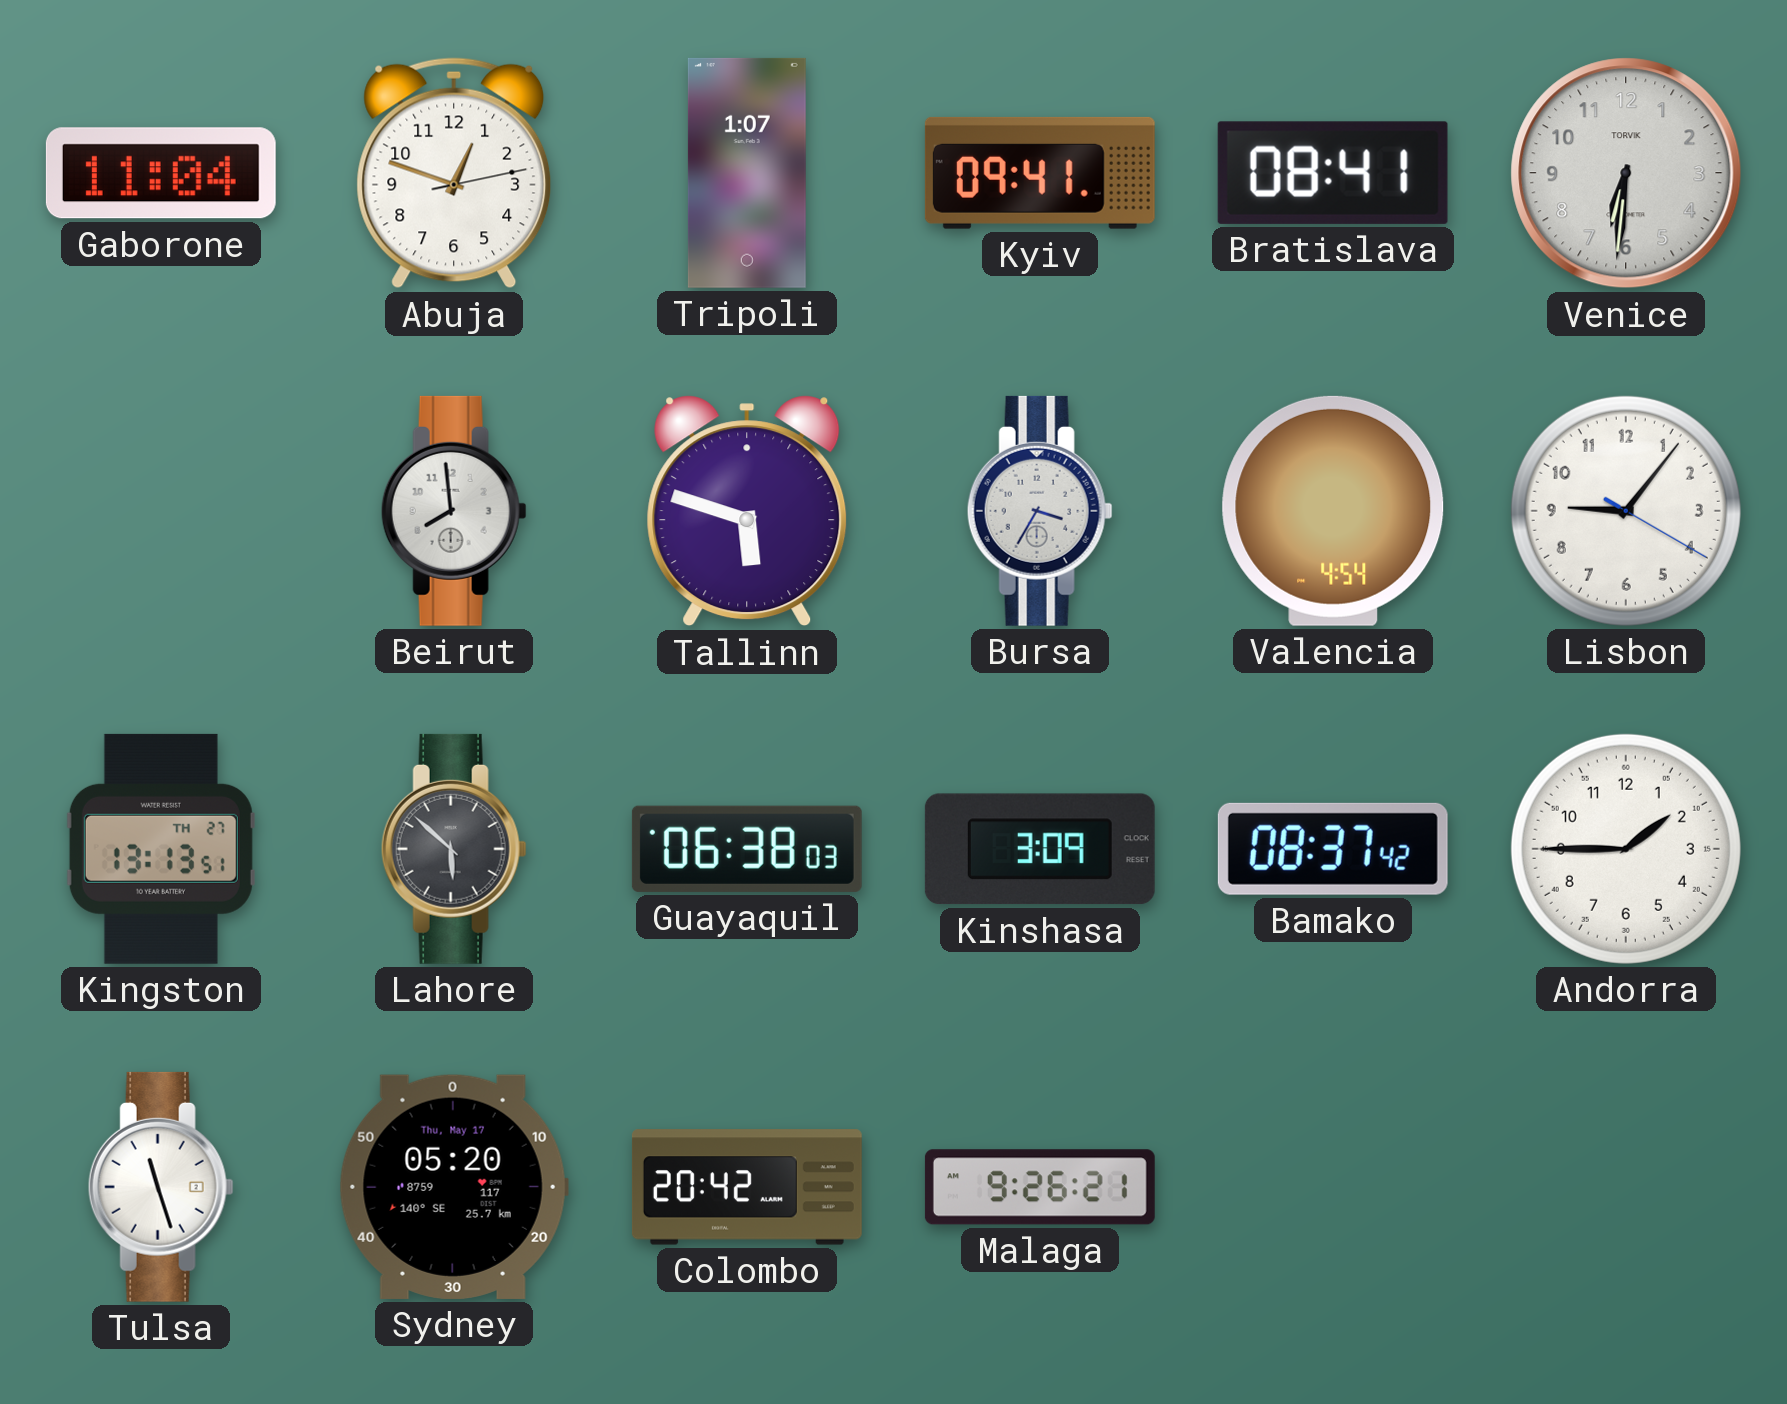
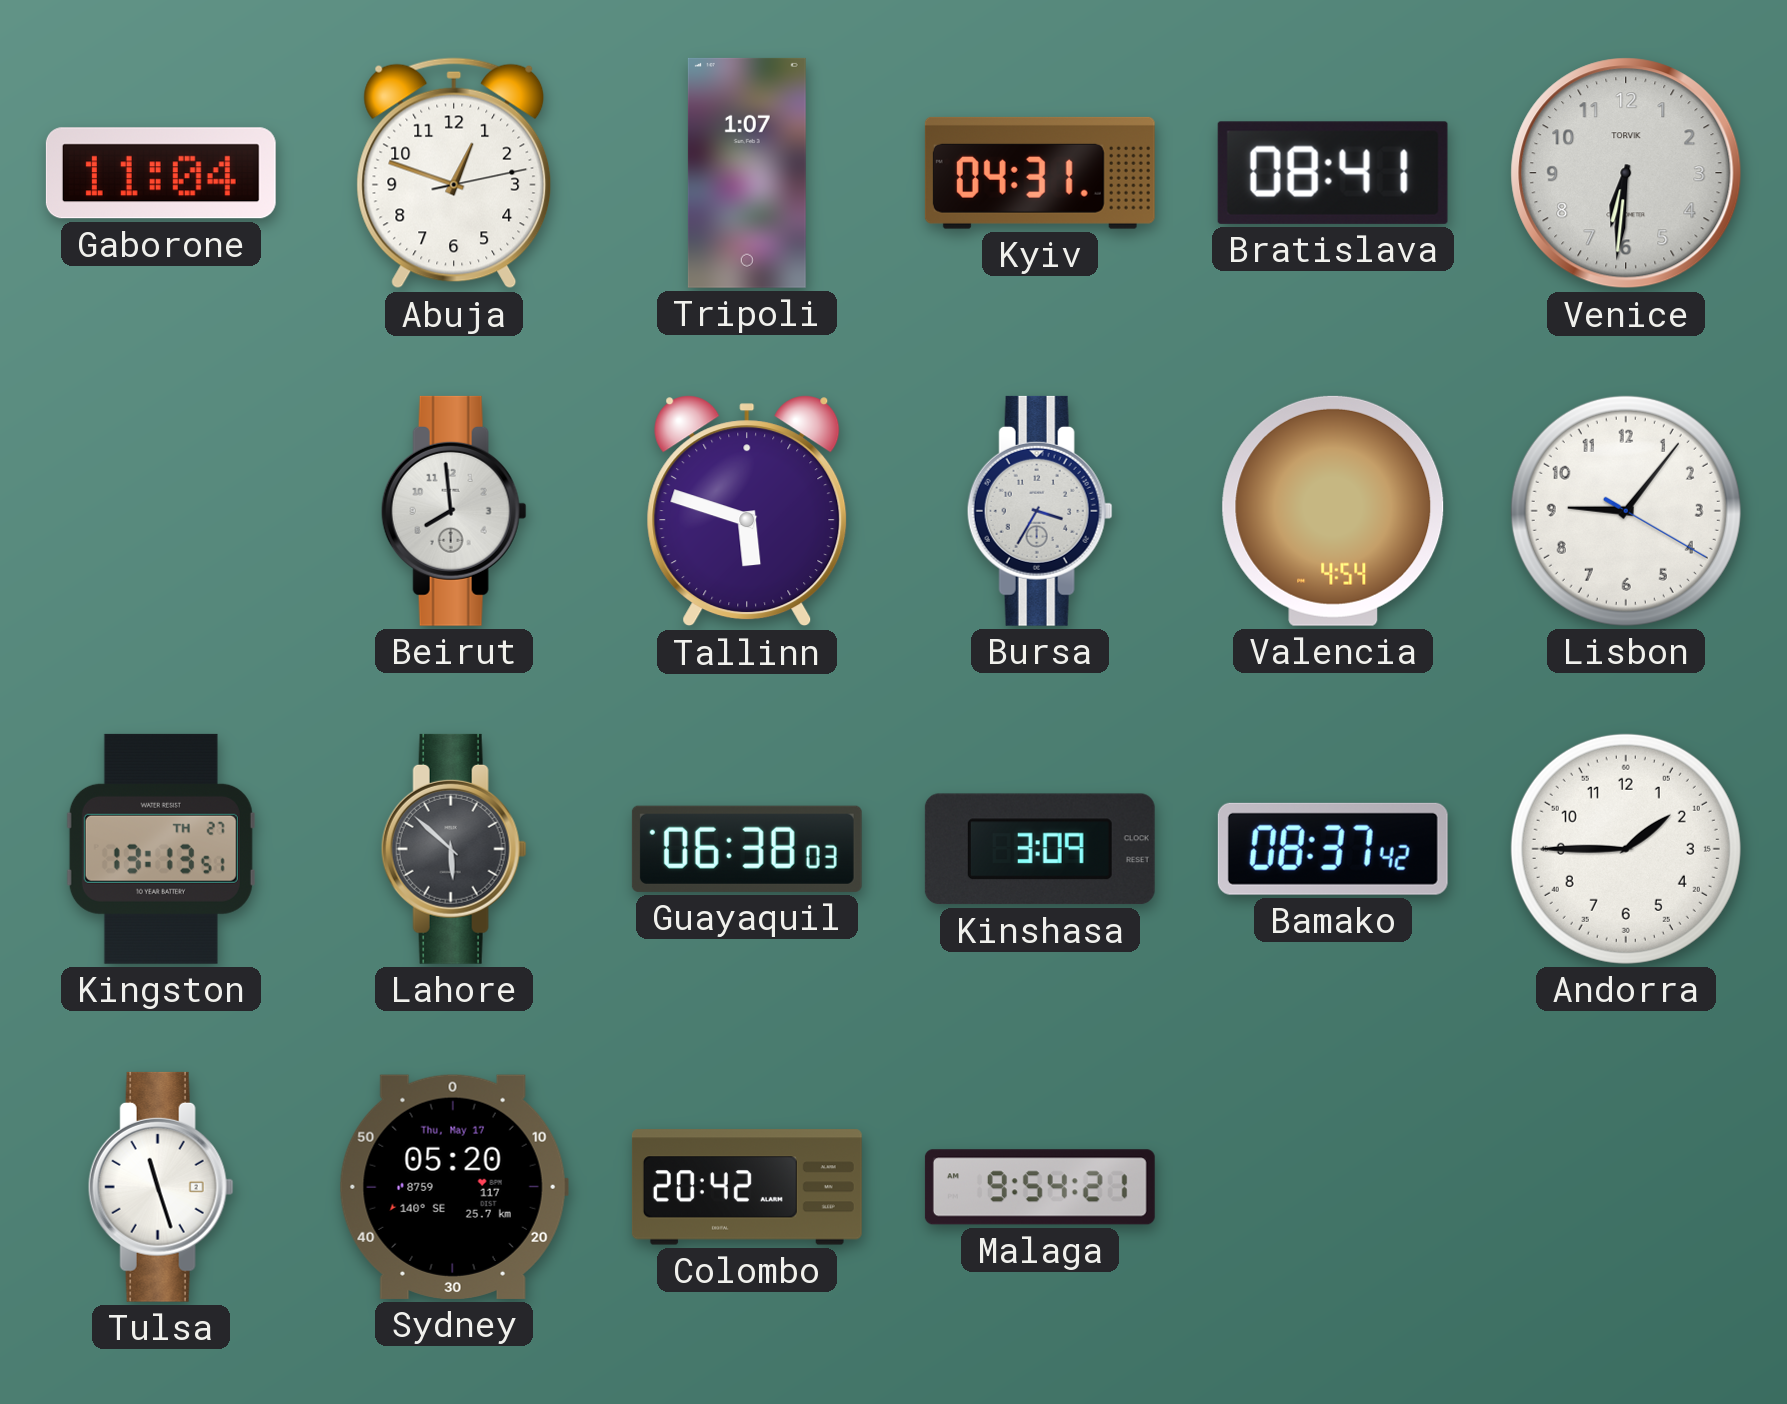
Kyiv: 09:41 -> 04:31
Malaga: 9:26 -> 9:54
